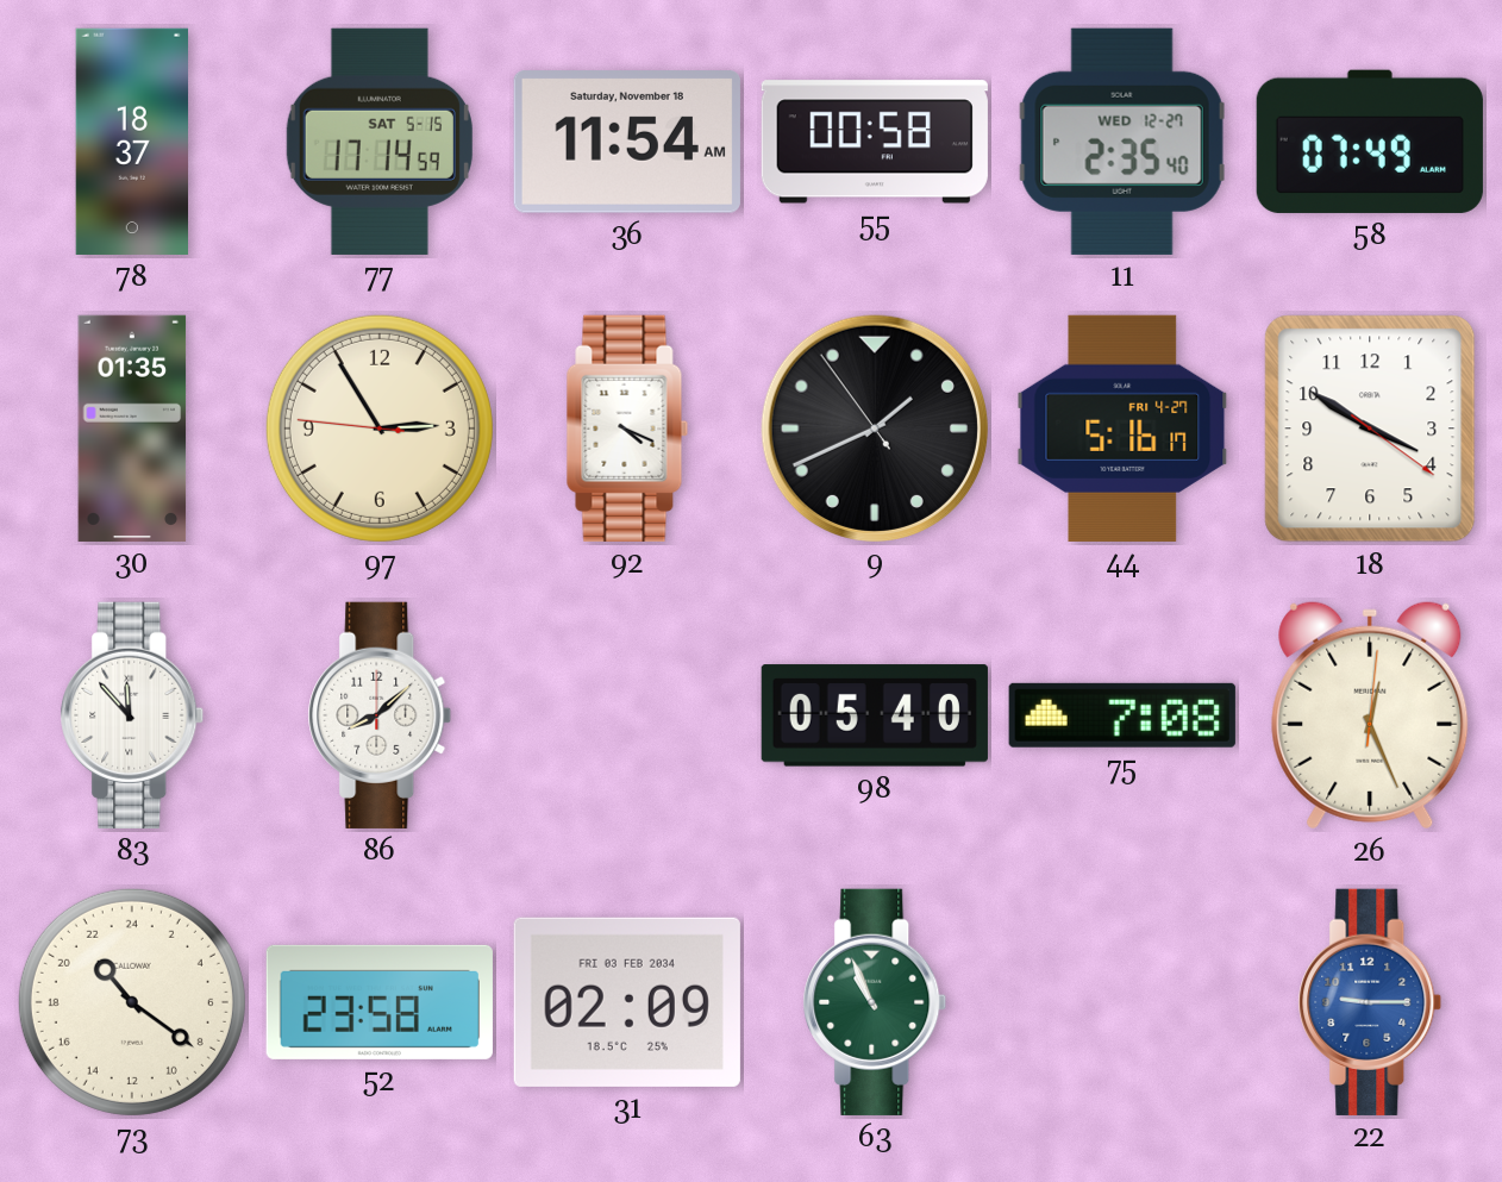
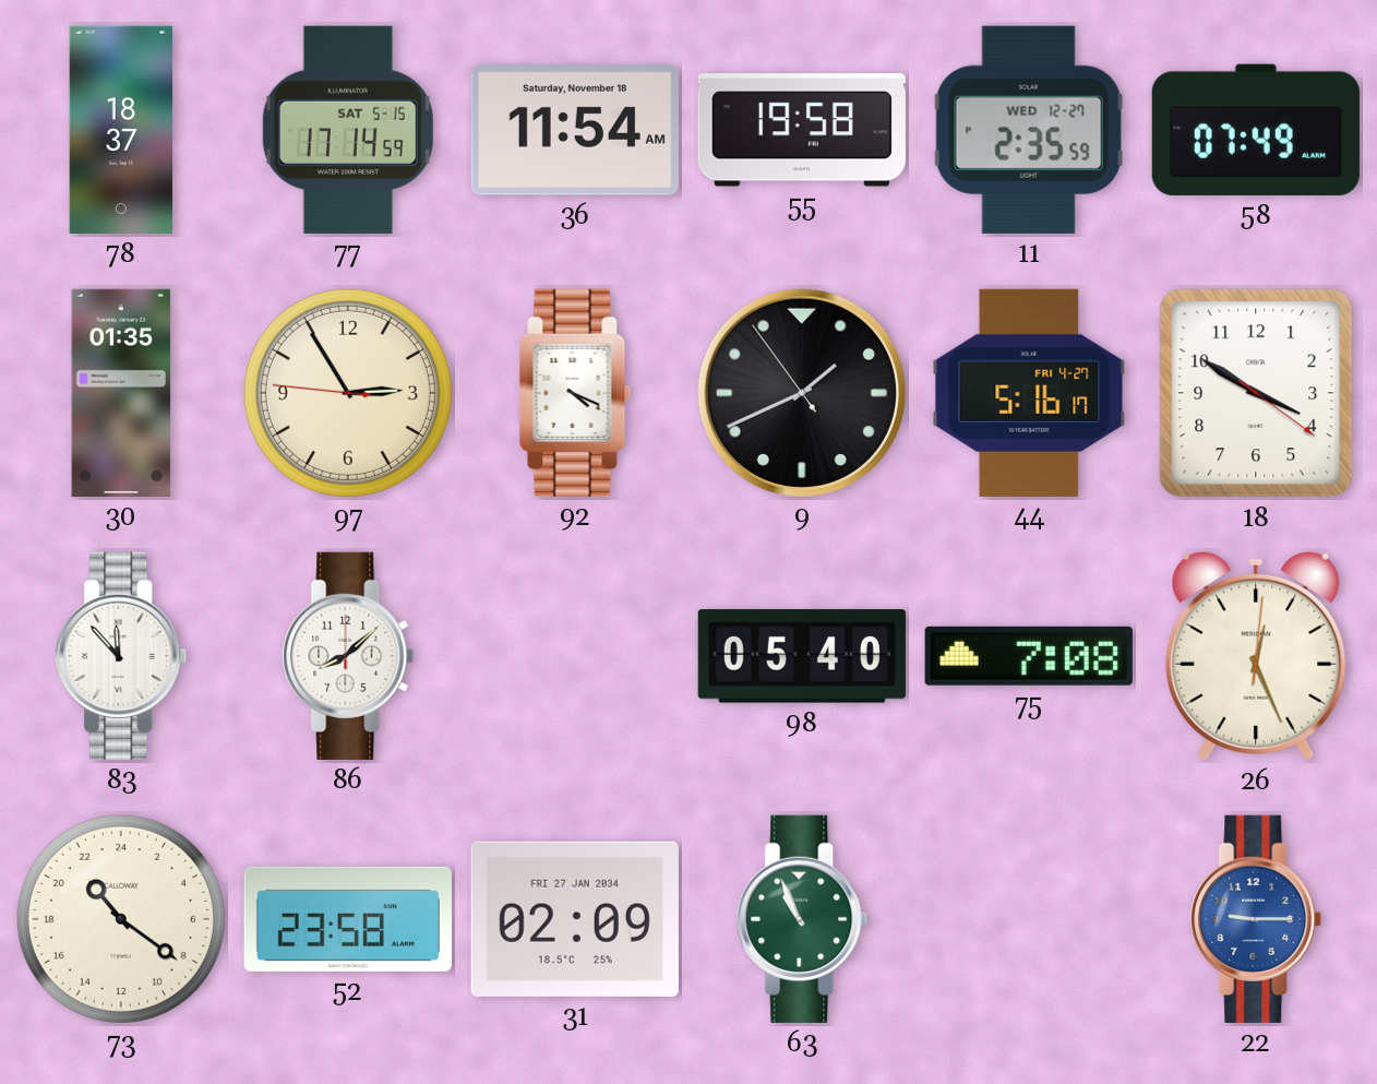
55: 00:58 -> 19:58
11: 2:35:40 -> 2:35:59
31 date: FRI 03 FEB 2034 -> FRI 27 JAN 2034
